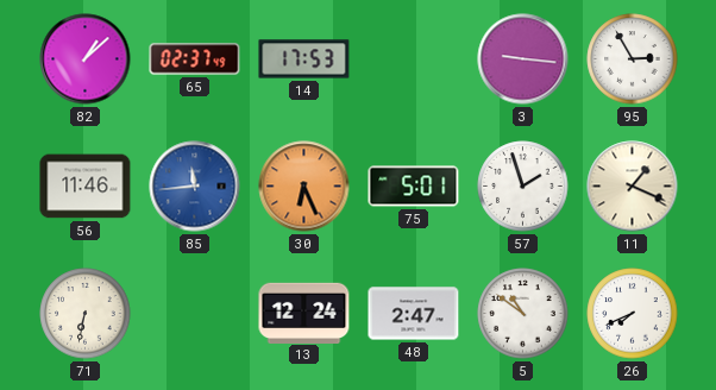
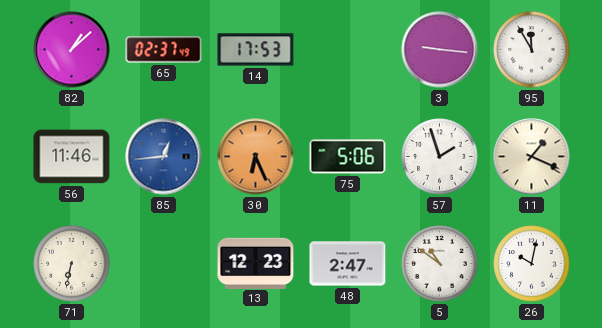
95: 2:55 -> 11:55
85: 11:44 -> 12:44
75: 5:01 -> 5:06
13: 12:24 -> 12:23
26: 7:41 -> 10:02
